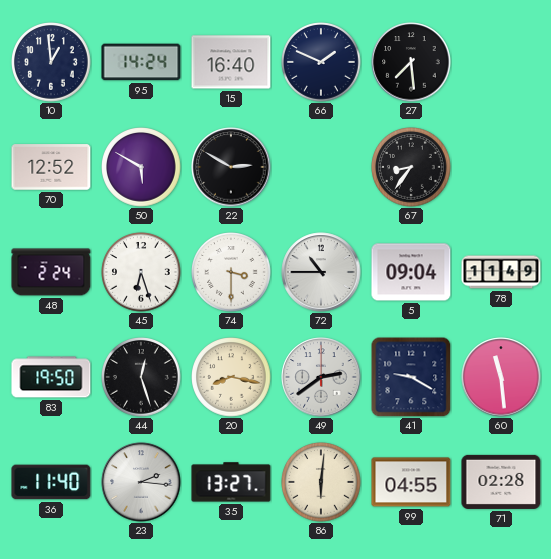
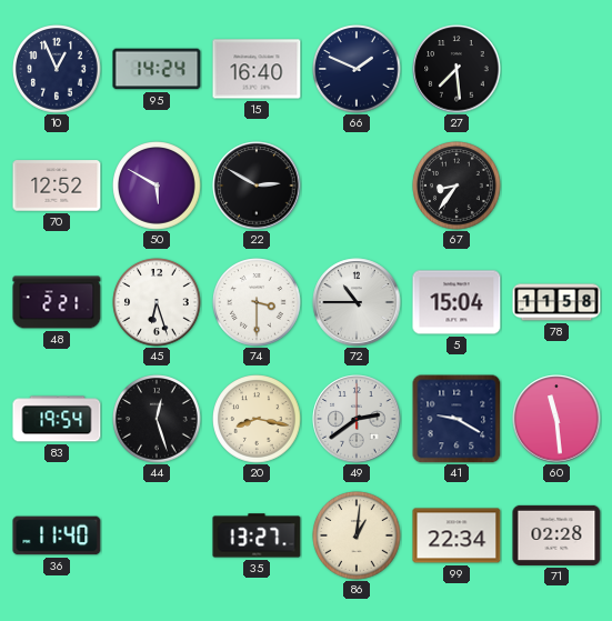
10: 12:59 -> 12:56
48: 2:24 -> 2:21
5: 09:04 -> 15:04
78: 11:49 -> 11:58
83: 19:50 -> 19:54
23: 2:16 -> none
86: 6:01 -> 1:01
99: 04:55 -> 22:34
